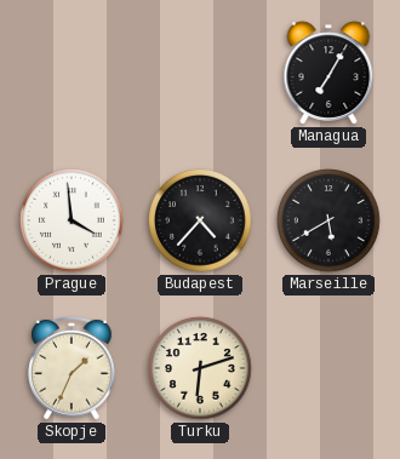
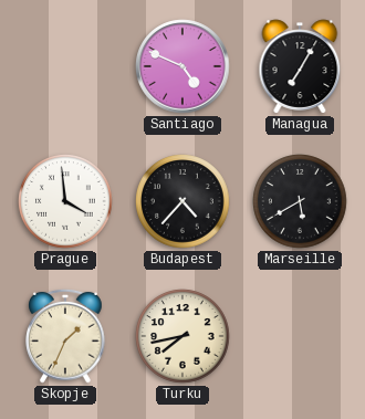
Santiago: none -> 4:49
Turku: 6:12 -> 7:43
